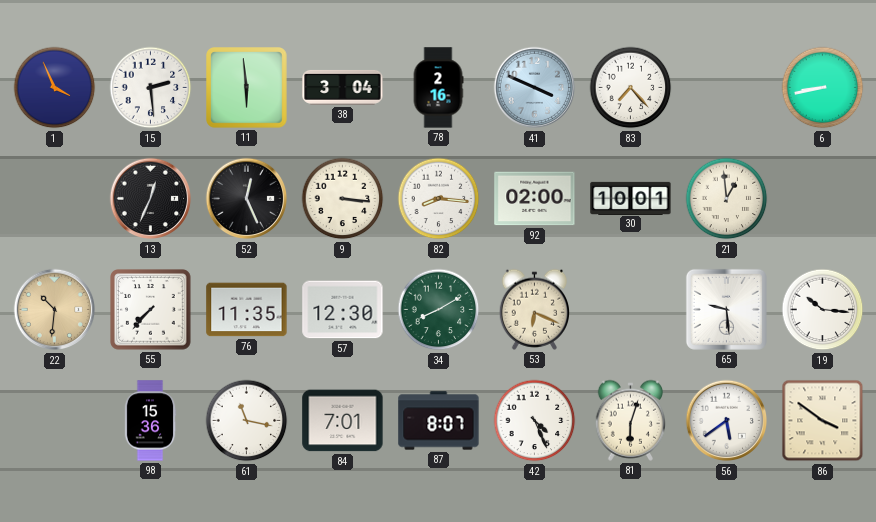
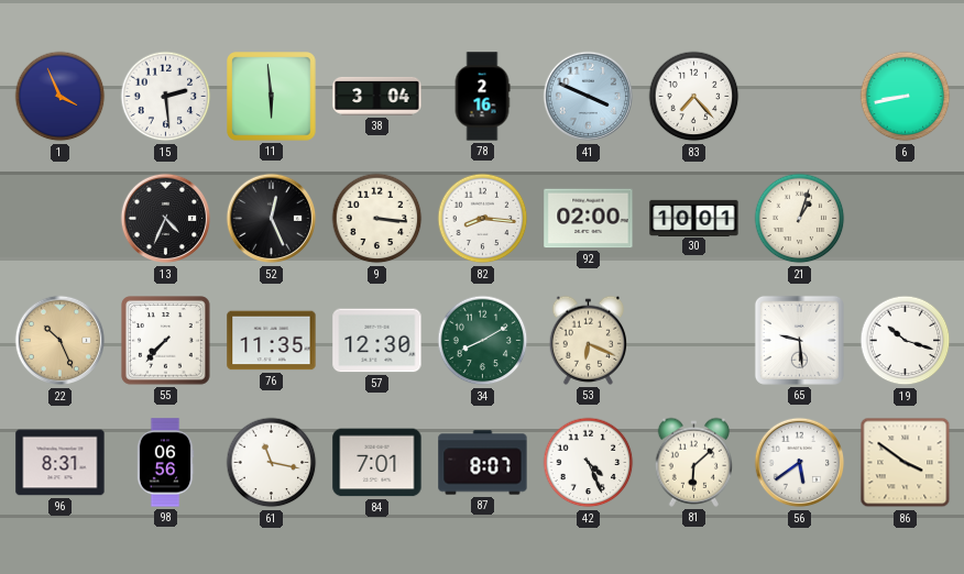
13: 12:34 -> 4:34
21: 12:59 -> 1:03
22: 10:31 -> 10:26
19: 10:16 -> 10:18
96: none -> 8:31
98: 15:36 -> 06:56
81: 6:03 -> 6:08
